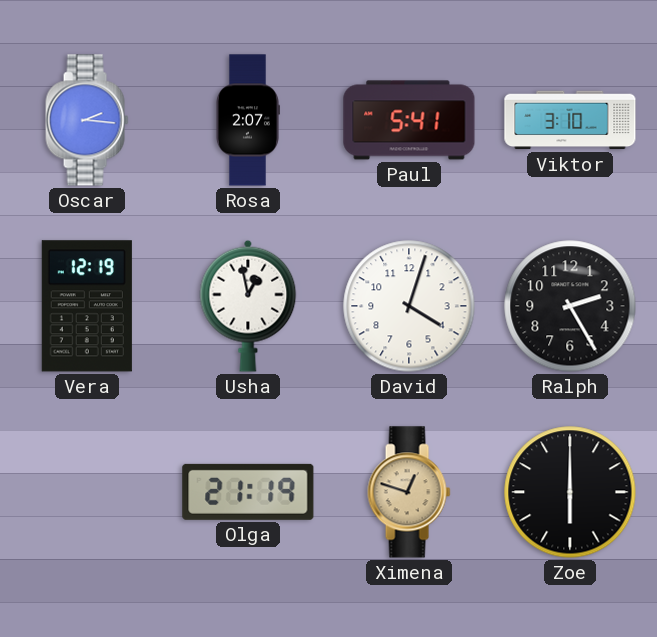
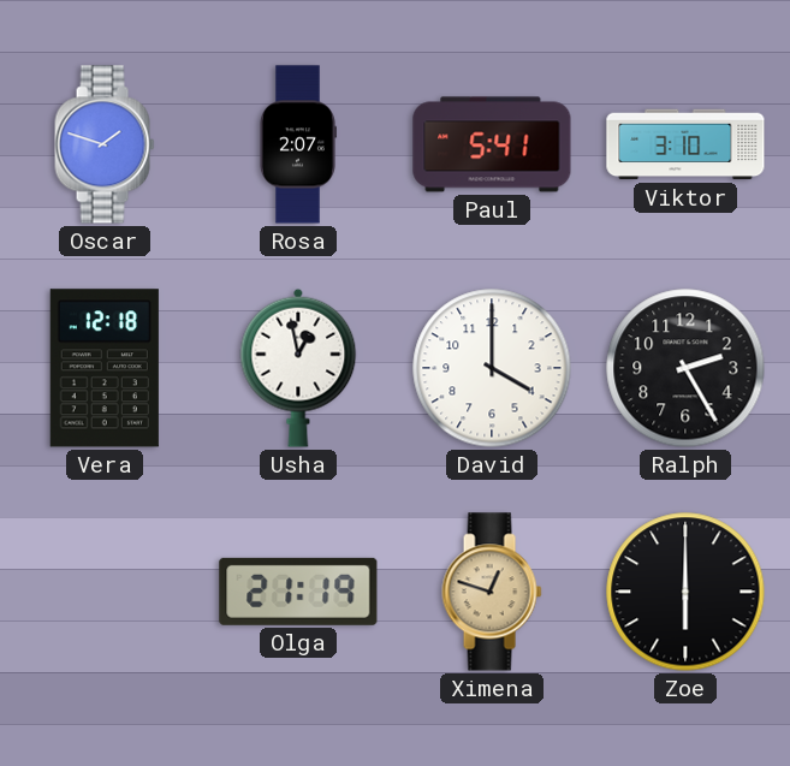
Oscar: 2:16 -> 1:48
Vera: 12:19 -> 12:18
David: 4:03 -> 4:00
